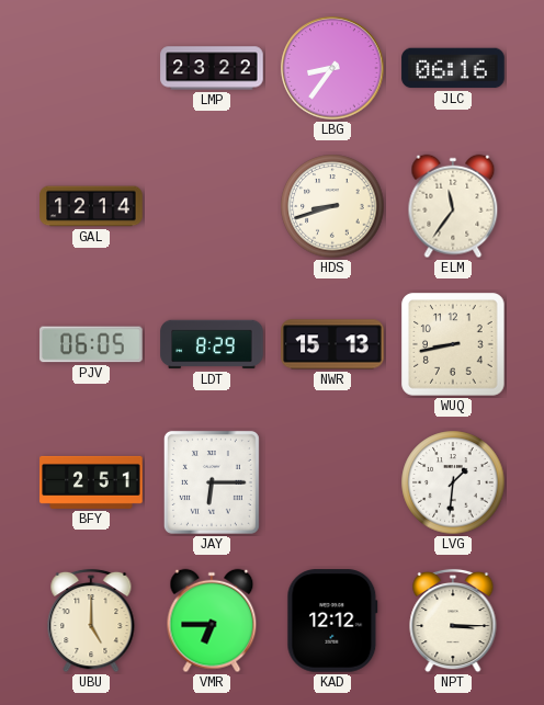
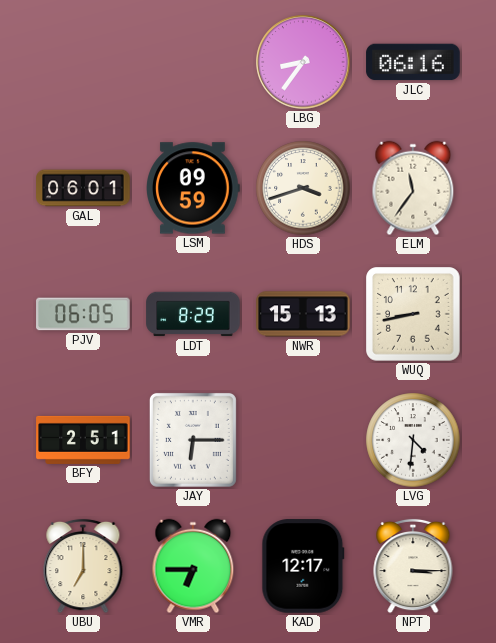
LMP: 23:22 -> none
GAL: 12:14 -> 06:01
LSM: none -> 09:59
HDS: 8:42 -> 3:42
LVG: 1:31 -> 4:31
UBU: 5:00 -> 7:00
KAD: 12:12 -> 12:17
